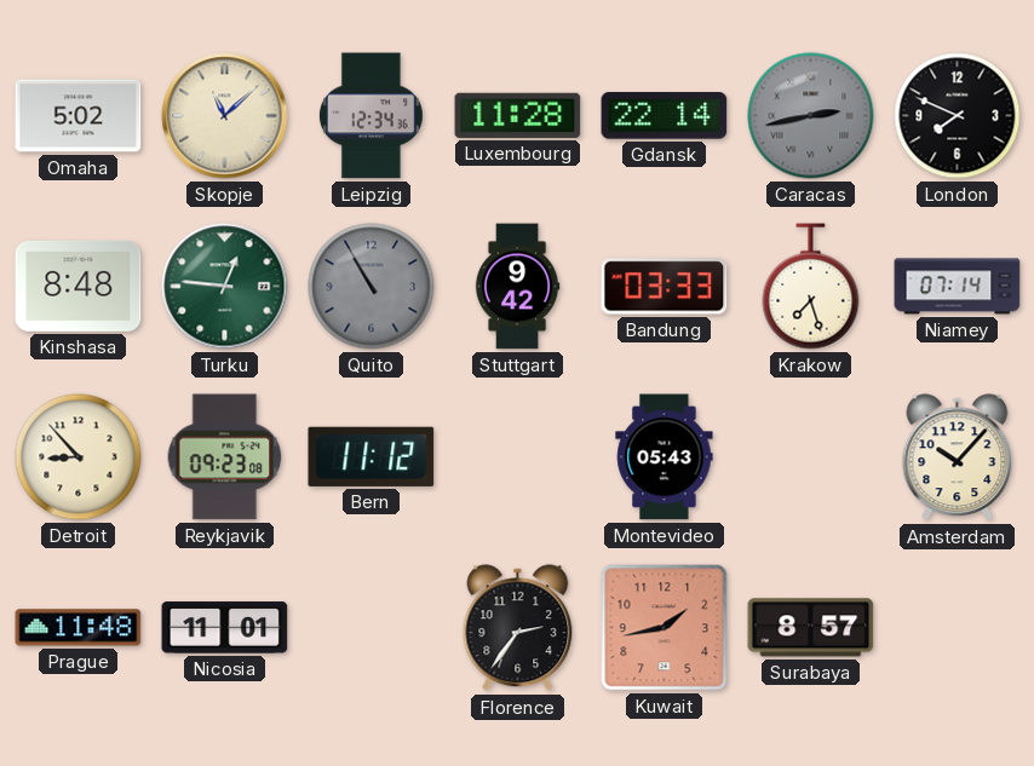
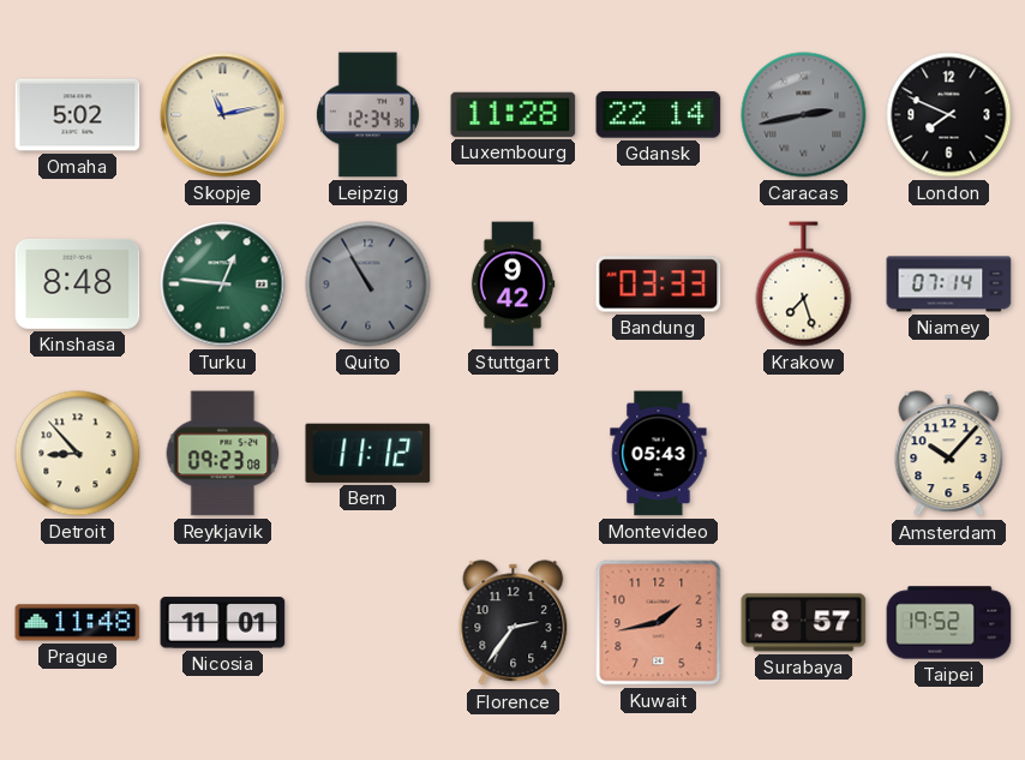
Skopje: 11:08 -> 11:13
Taipei: none -> 19:52
